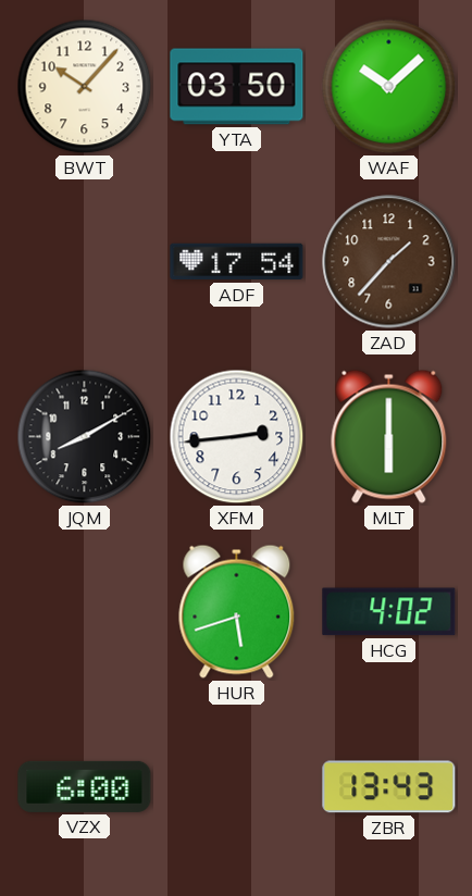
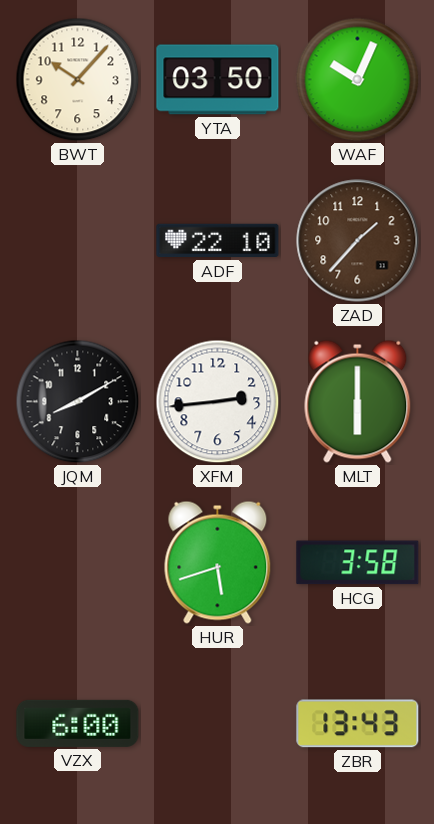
WAF: 10:08 -> 10:04
ADF: 17:54 -> 22:10
HCG: 4:02 -> 3:58
